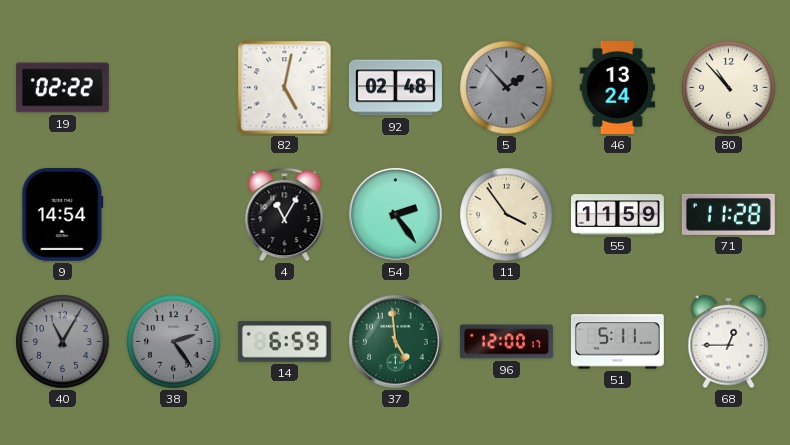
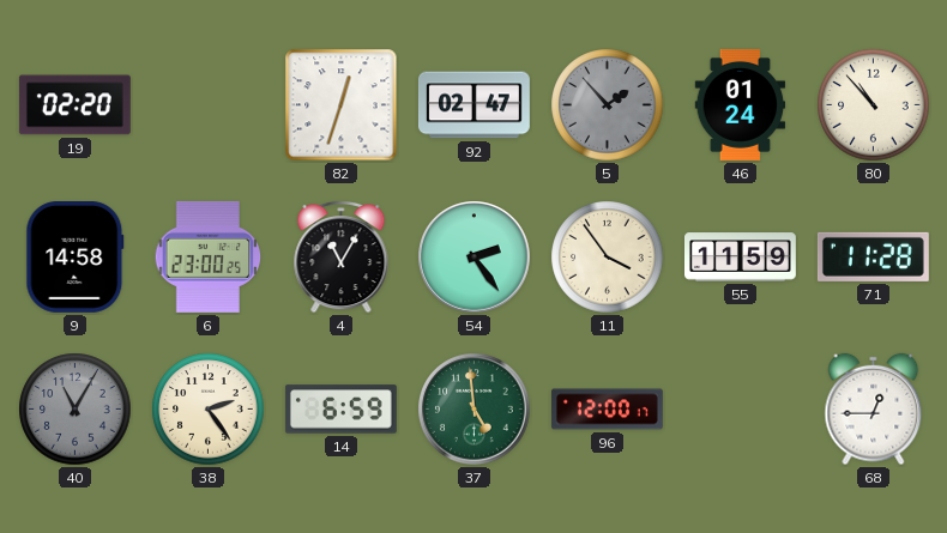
19: 02:22 -> 02:20
82: 5:02 -> 12:33
92: 02:48 -> 02:47
46: 13:24 -> 01:24
9: 14:54 -> 14:58
6: none -> 23:00
38 dial: grey -> cream
51: 5:11 -> none
